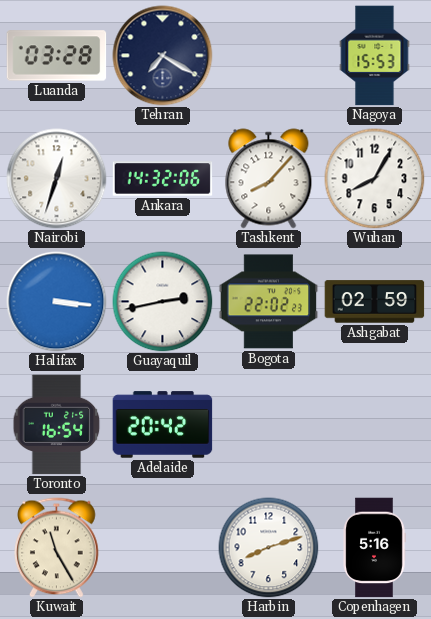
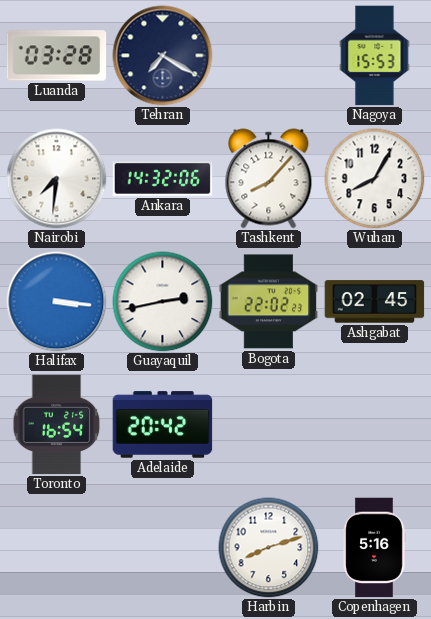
Nairobi: 12:33 -> 7:31
Ashgabat: 02:59 -> 02:45
Kuwait: 11:25 -> none
